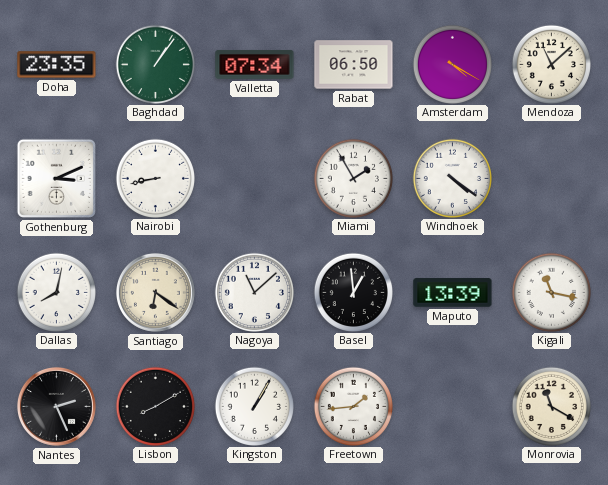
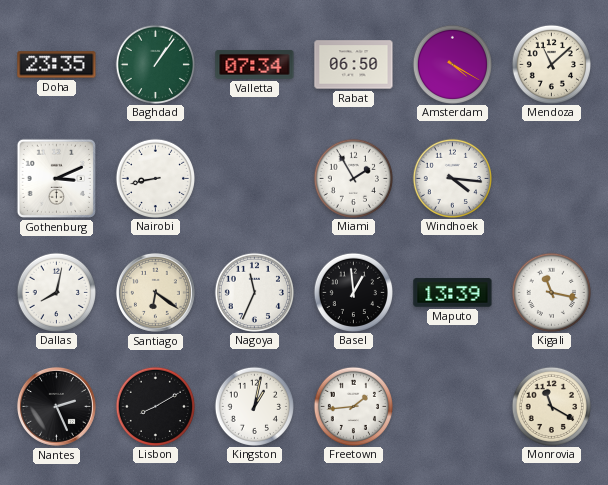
Windhoek: 4:21 -> 4:16
Nagoya: 11:08 -> 11:34
Kingston: 1:05 -> 1:02
